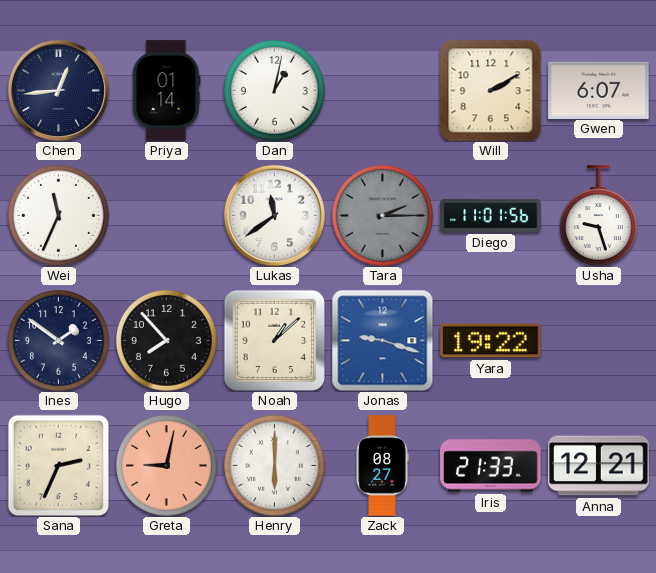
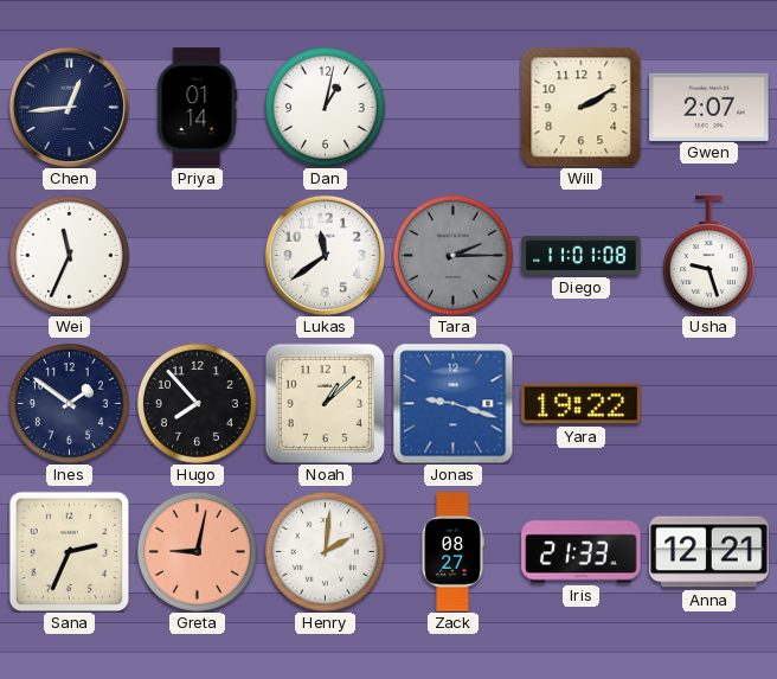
Gwen: 6:07 -> 2:07
Diego: 11:01:56 -> 11:01:08
Henry: 6:00 -> 2:01
